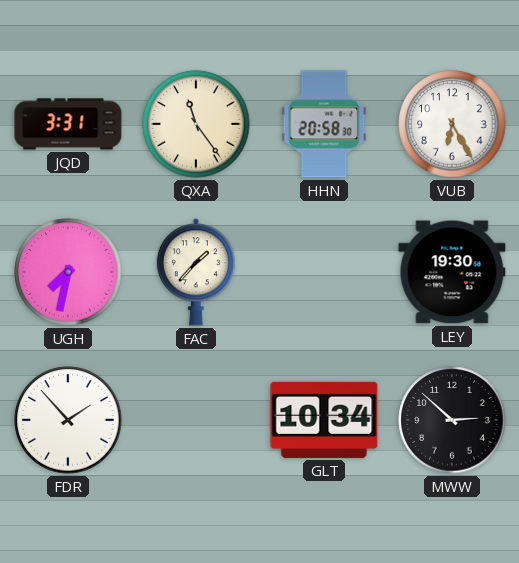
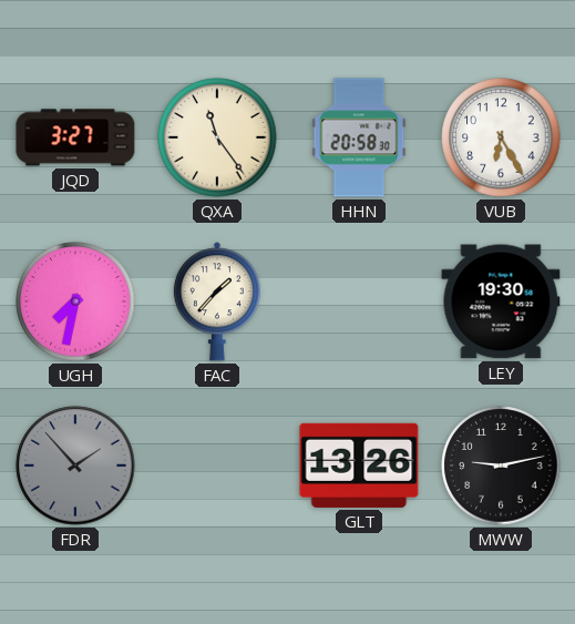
JQD: 3:31 -> 3:27
FDR dial: white -> grey
GLT: 10:34 -> 13:26
MWW: 2:52 -> 9:13
